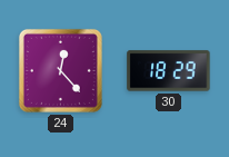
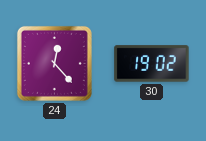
30: 18:29 -> 19:02
